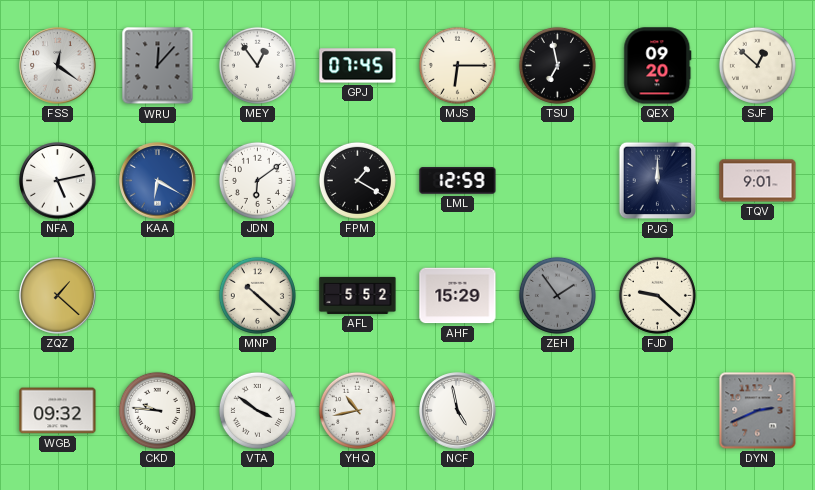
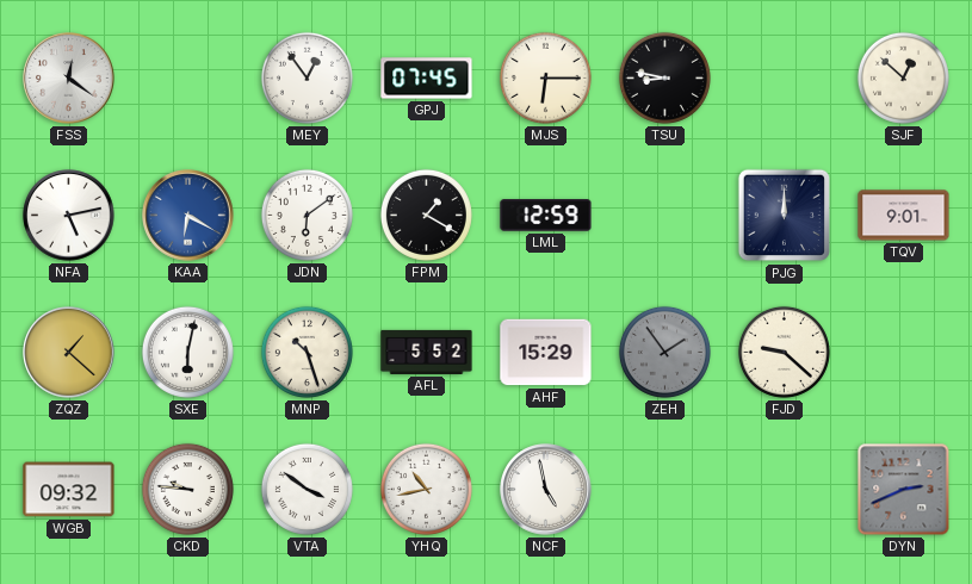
WRU: 12:07 -> none
TSU: 6:58 -> 8:47
QEX: 09:20 -> none
SXE: none -> 6:02
MNP: 10:22 -> 10:27
